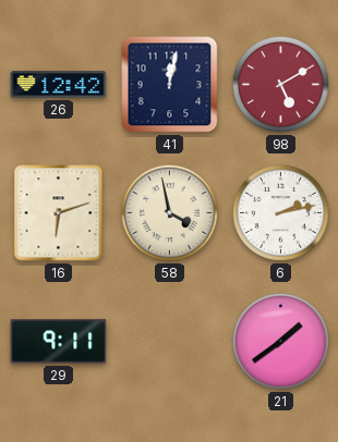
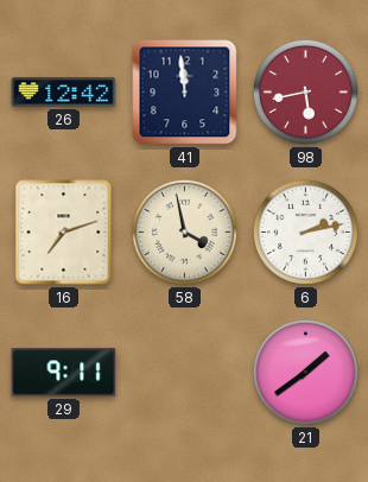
41: 12:02 -> 11:59
98: 5:10 -> 5:43
16: 6:12 -> 7:12
